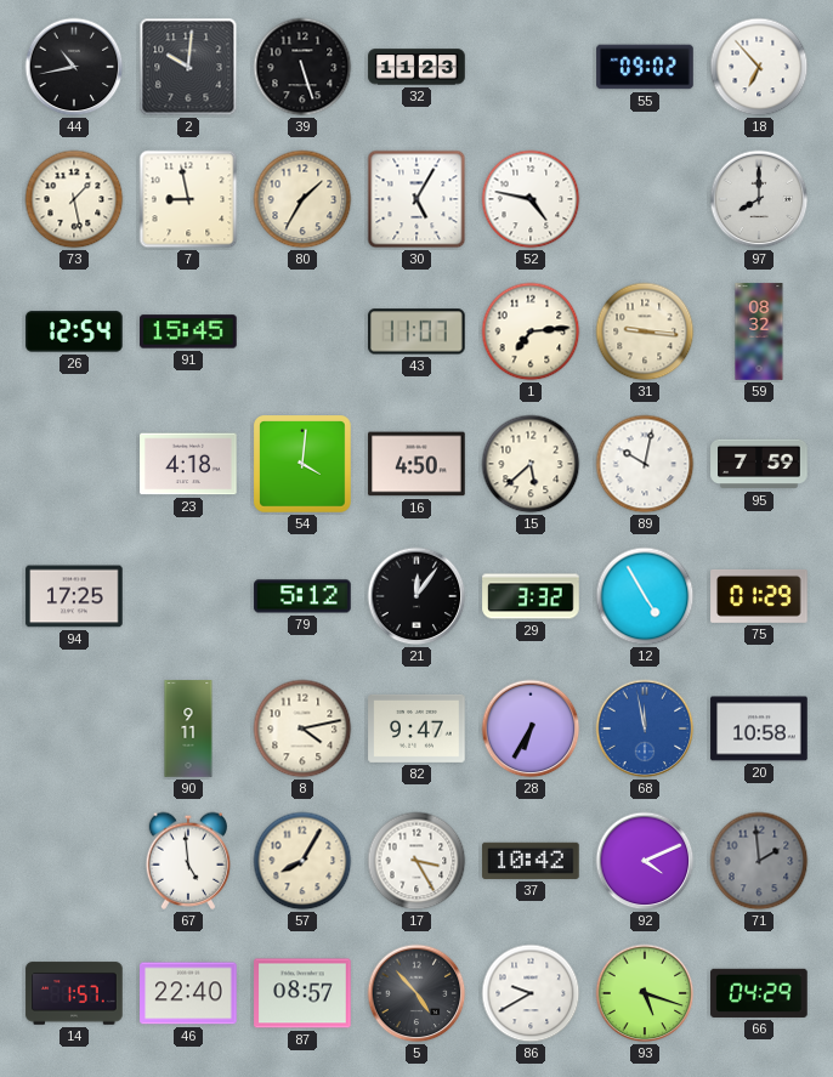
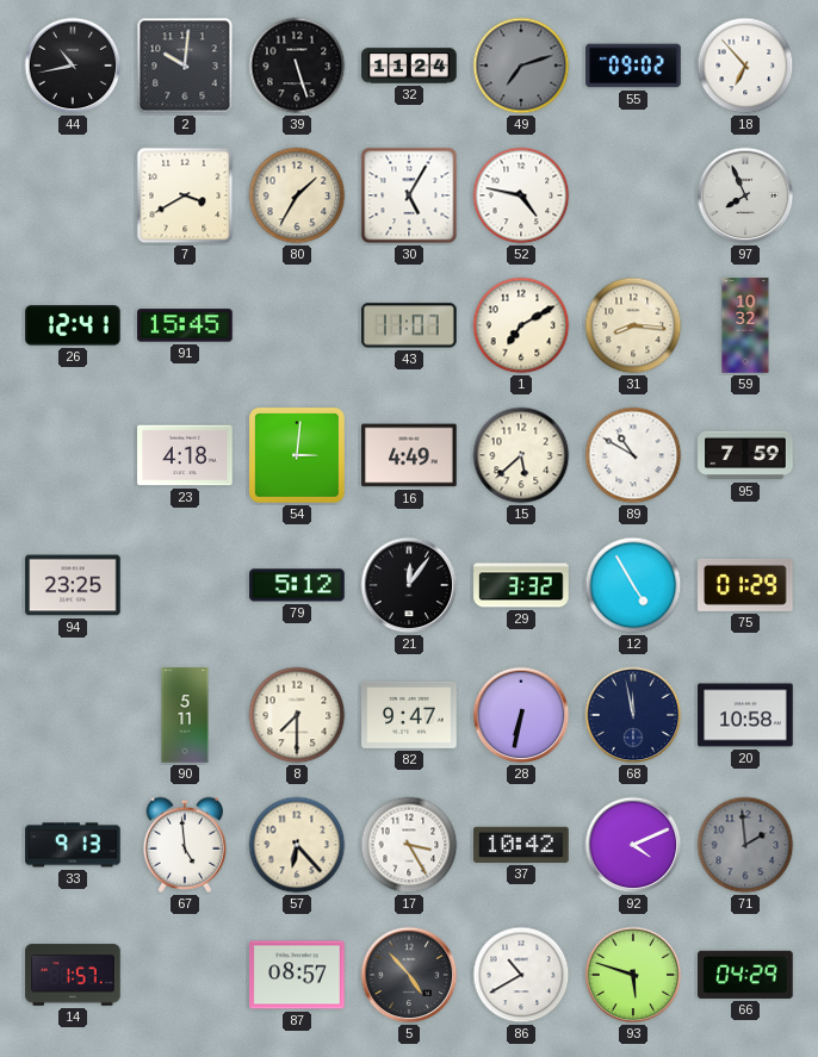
32: 11:23 -> 11:24
49: none -> 7:12
73: 1:28 -> none
7: 8:58 -> 3:40
97: 8:00 -> 7:56
26: 12:54 -> 12:41
1: 7:14 -> 7:10
31: 9:16 -> 8:16
59: 08:32 -> 10:32
54: 4:01 -> 3:01
16: 4:50 -> 4:49
89: 10:02 -> 10:50
94: 17:25 -> 23:25
90: 9:11 -> 5:11
8: 4:13 -> 7:30
28: 6:35 -> 6:32
68 dial: blue -> navy
33: none -> 9:13
57: 8:05 -> 6:23
46: 22:40 -> none
86: 9:40 -> 10:40
93: 5:18 -> 5:48
